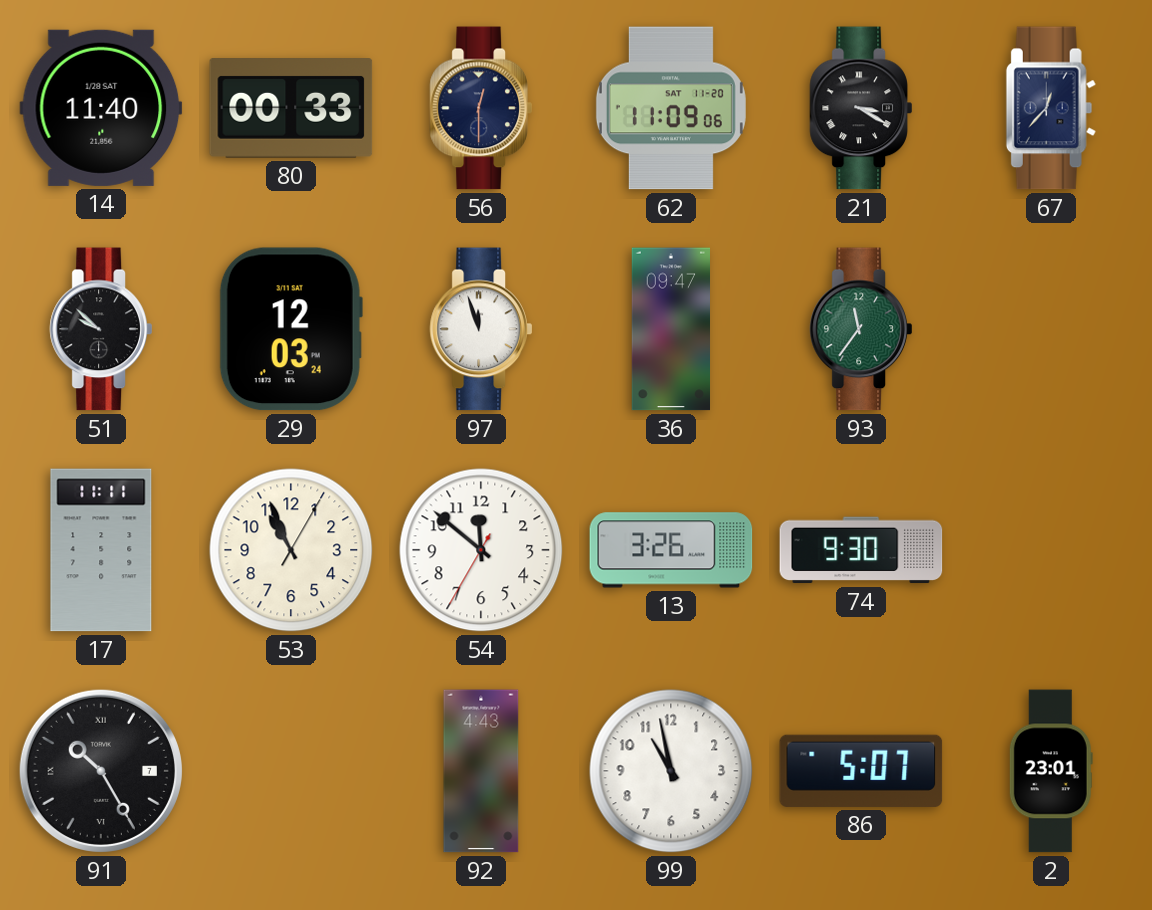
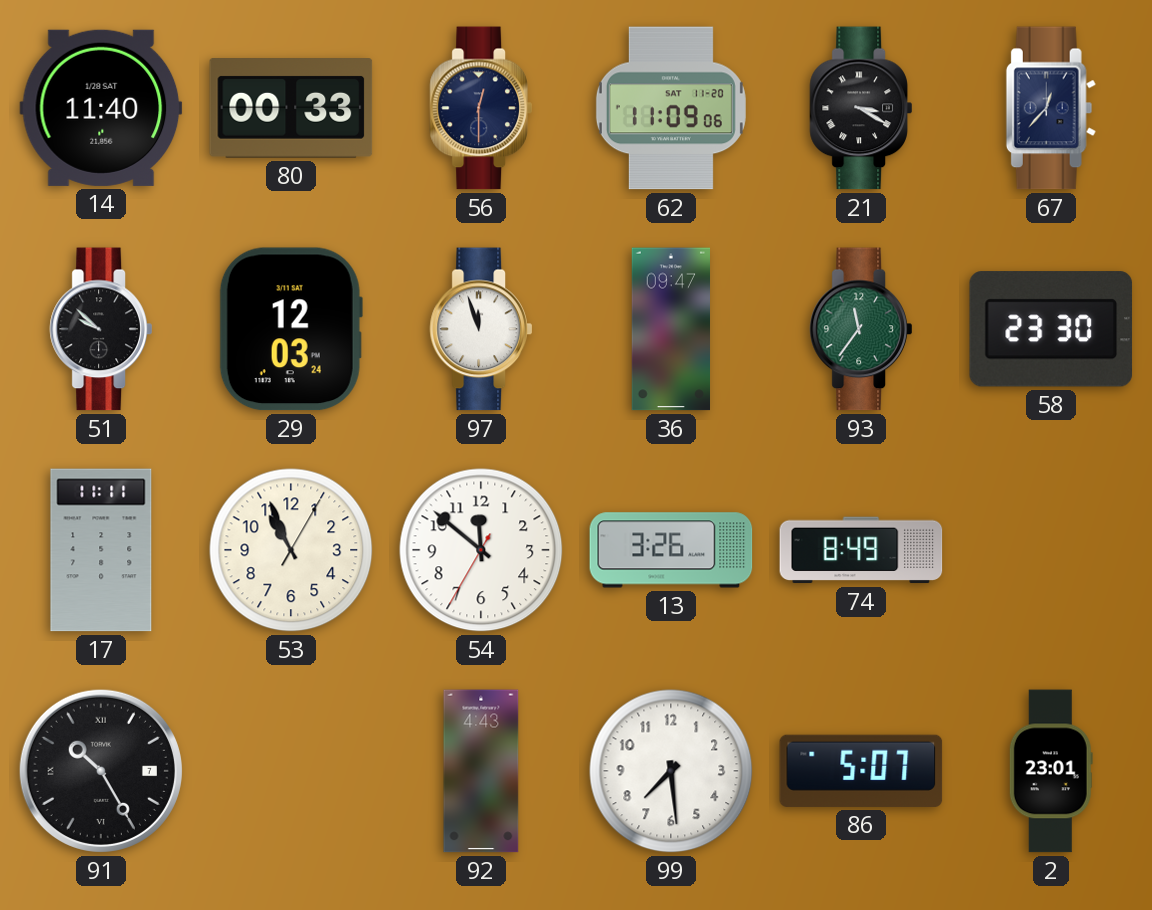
58: none -> 23:30
74: 9:30 -> 8:49
99: 10:58 -> 7:29
